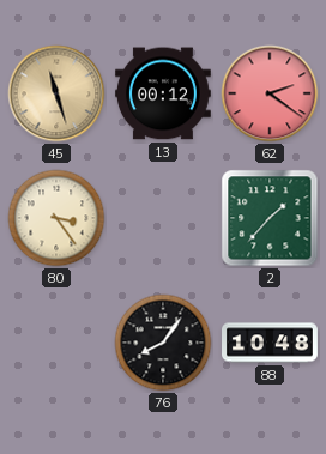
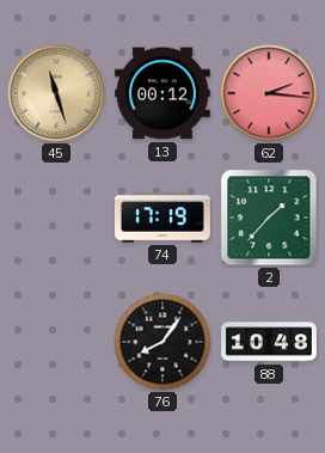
62: 2:21 -> 2:16
80: 3:24 -> none
74: none -> 17:19
